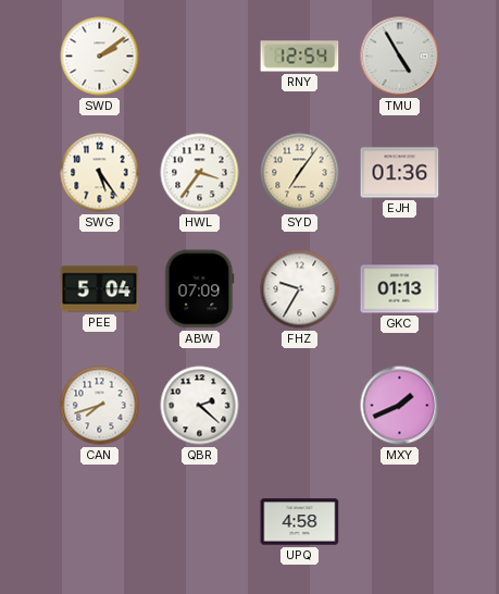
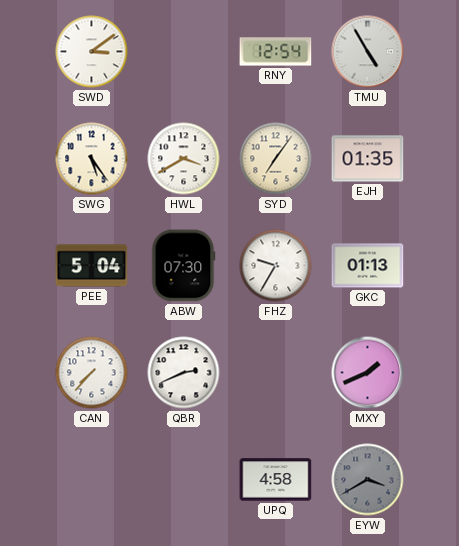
SWD: 2:09 -> 3:09
HWL: 3:36 -> 3:40
EJH: 01:36 -> 01:35
ABW: 07:09 -> 07:30
CAN: 7:42 -> 7:37
QBR: 2:22 -> 2:41
EYW: none -> 3:40
